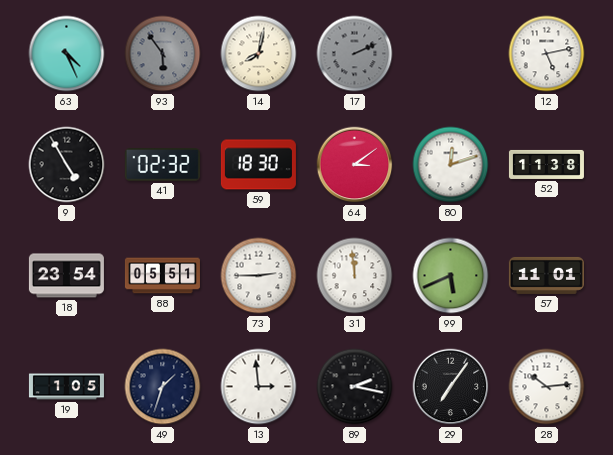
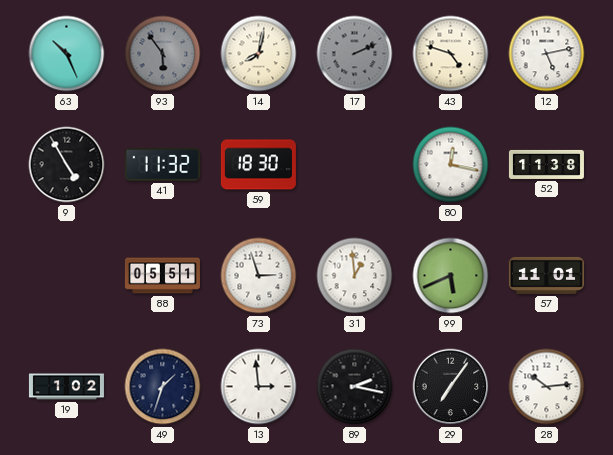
63: 4:26 -> 10:26
43: none -> 4:48
41: 02:32 -> 11:32
64: 3:09 -> none
80: 12:12 -> 12:17
18: 23:54 -> none
73: 2:45 -> 2:57
31: 11:59 -> 12:59
19: 1:05 -> 1:02
